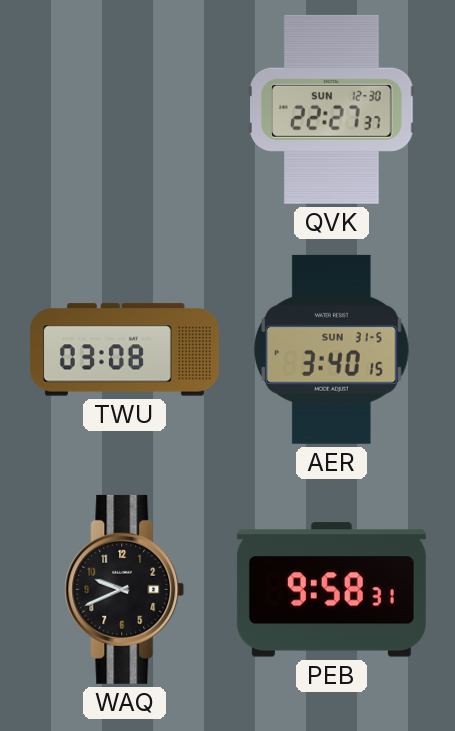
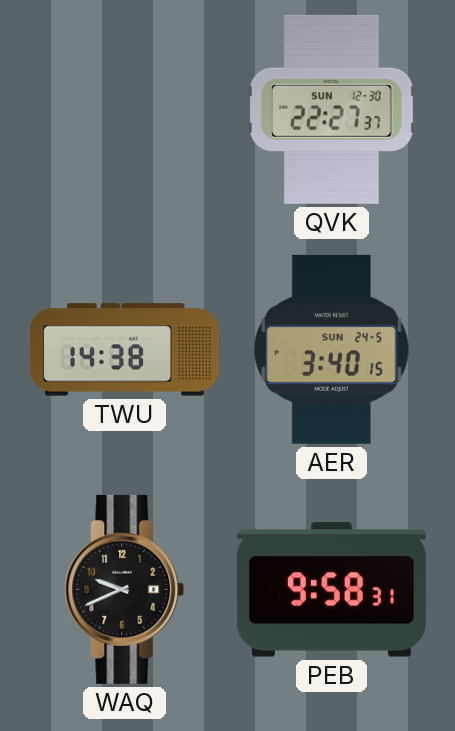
TWU: 03:08 -> 14:38
AER date: SUN 31-5 -> SUN 24-5
